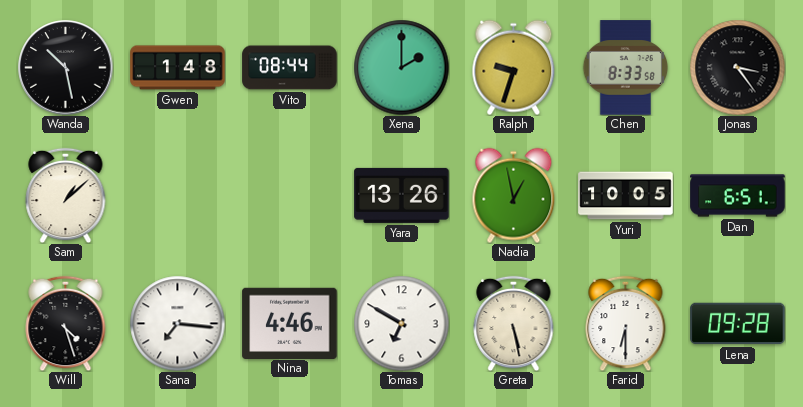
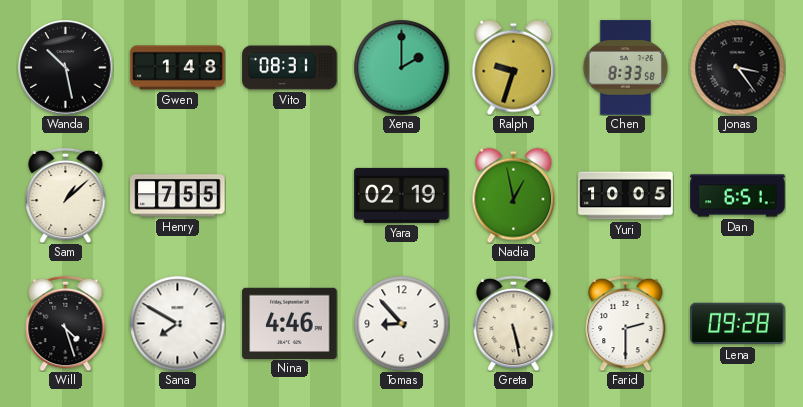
Vito: 08:44 -> 08:31
Henry: none -> 7:55
Yara: 13:26 -> 02:19
Sana: 7:16 -> 7:50
Tomas: 6:50 -> 8:53
Farid: 6:30 -> 2:30
